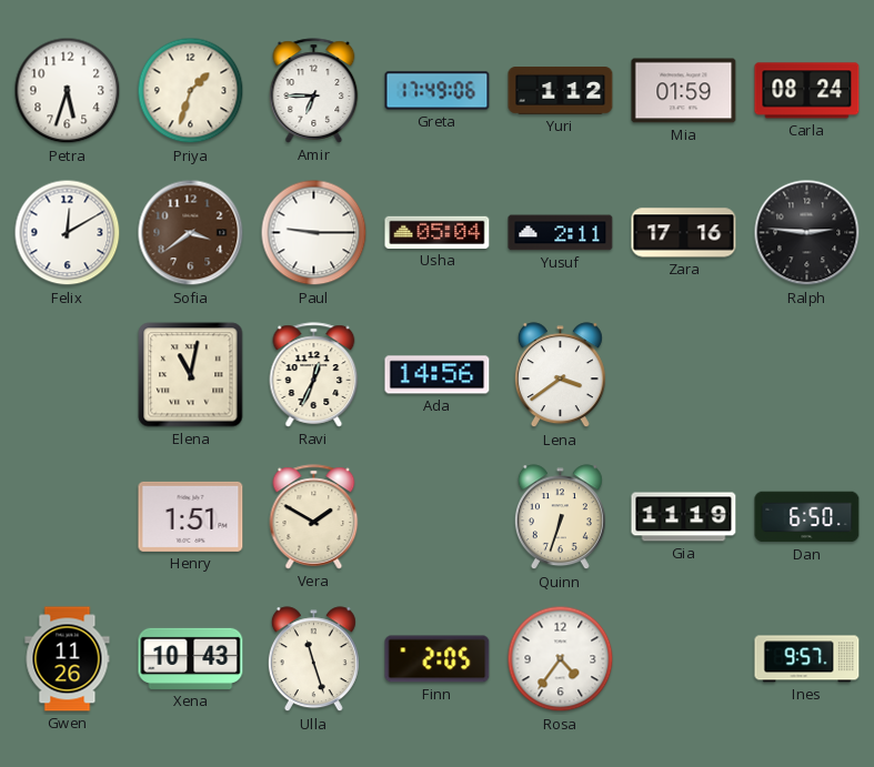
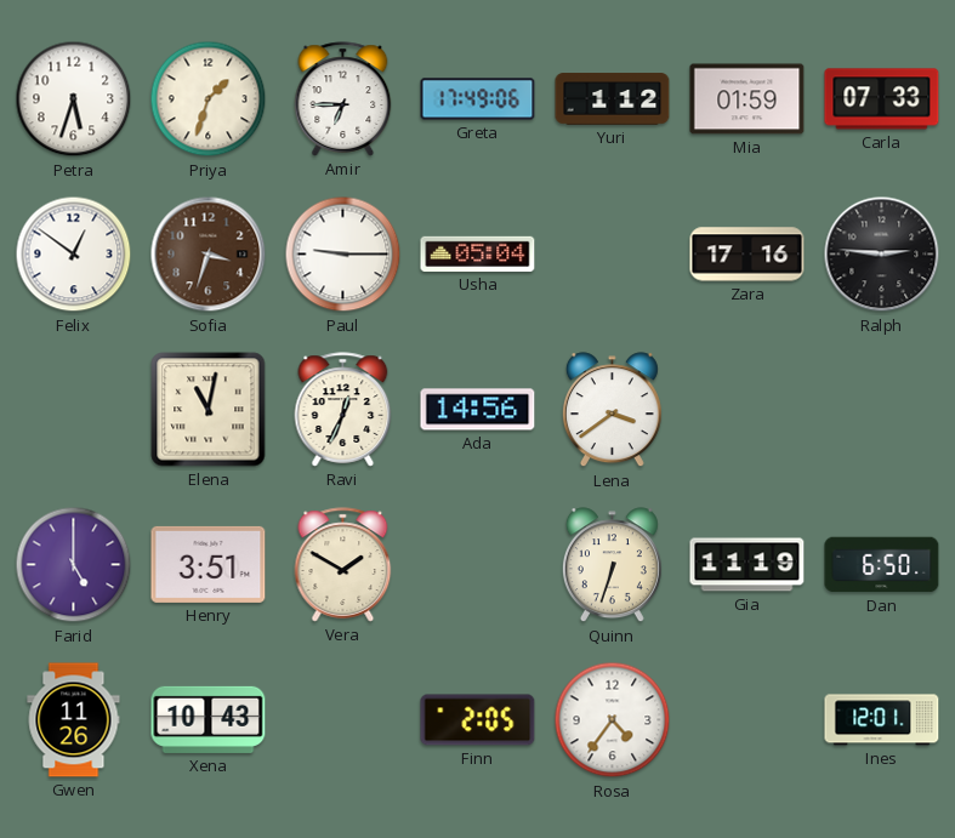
Carla: 08:24 -> 07:33
Felix: 12:10 -> 12:51
Sofia: 3:39 -> 3:33
Yusuf: 2:11 -> none
Farid: none -> 5:00
Henry: 1:51 -> 3:51
Ulla: 11:27 -> none
Ines: 9:57 -> 12:01
